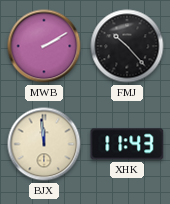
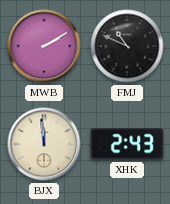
FMJ: 10:23 -> 10:49
XHK: 11:43 -> 2:43
